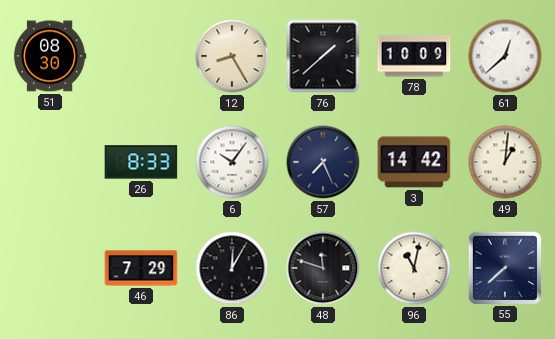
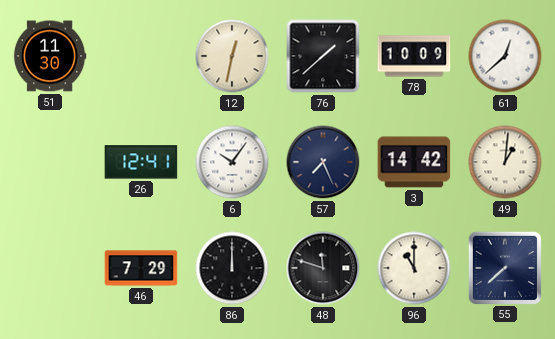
51: 08:30 -> 11:30
12: 8:25 -> 12:32
26: 8:33 -> 12:41
86: 12:05 -> 12:00
96: 11:02 -> 11:00
